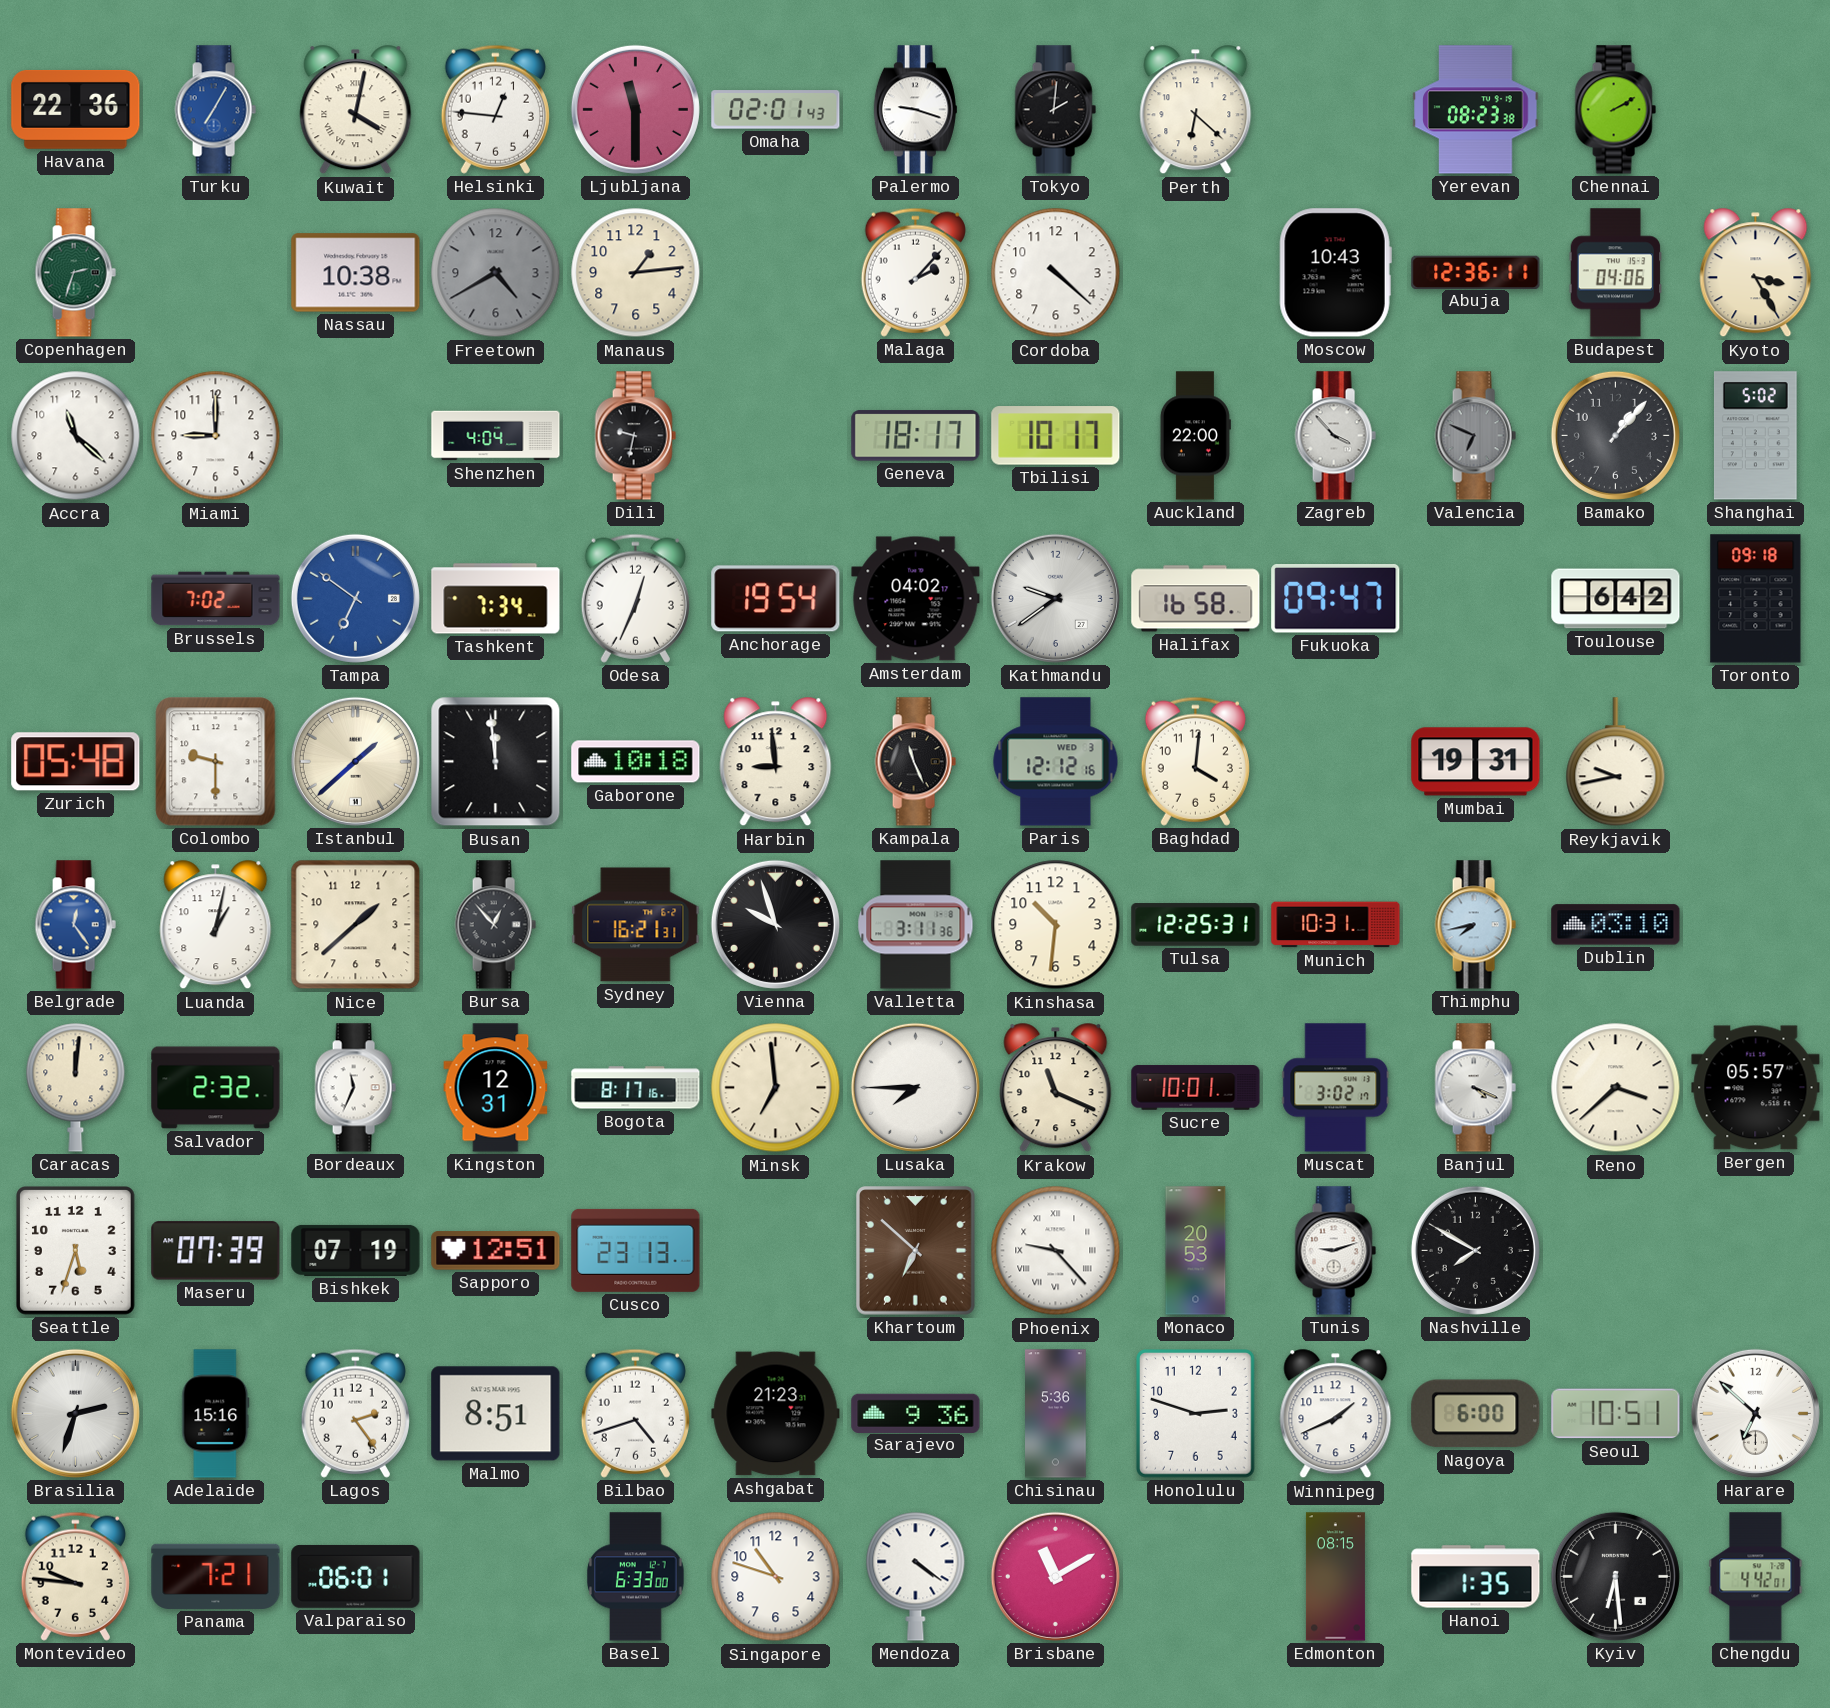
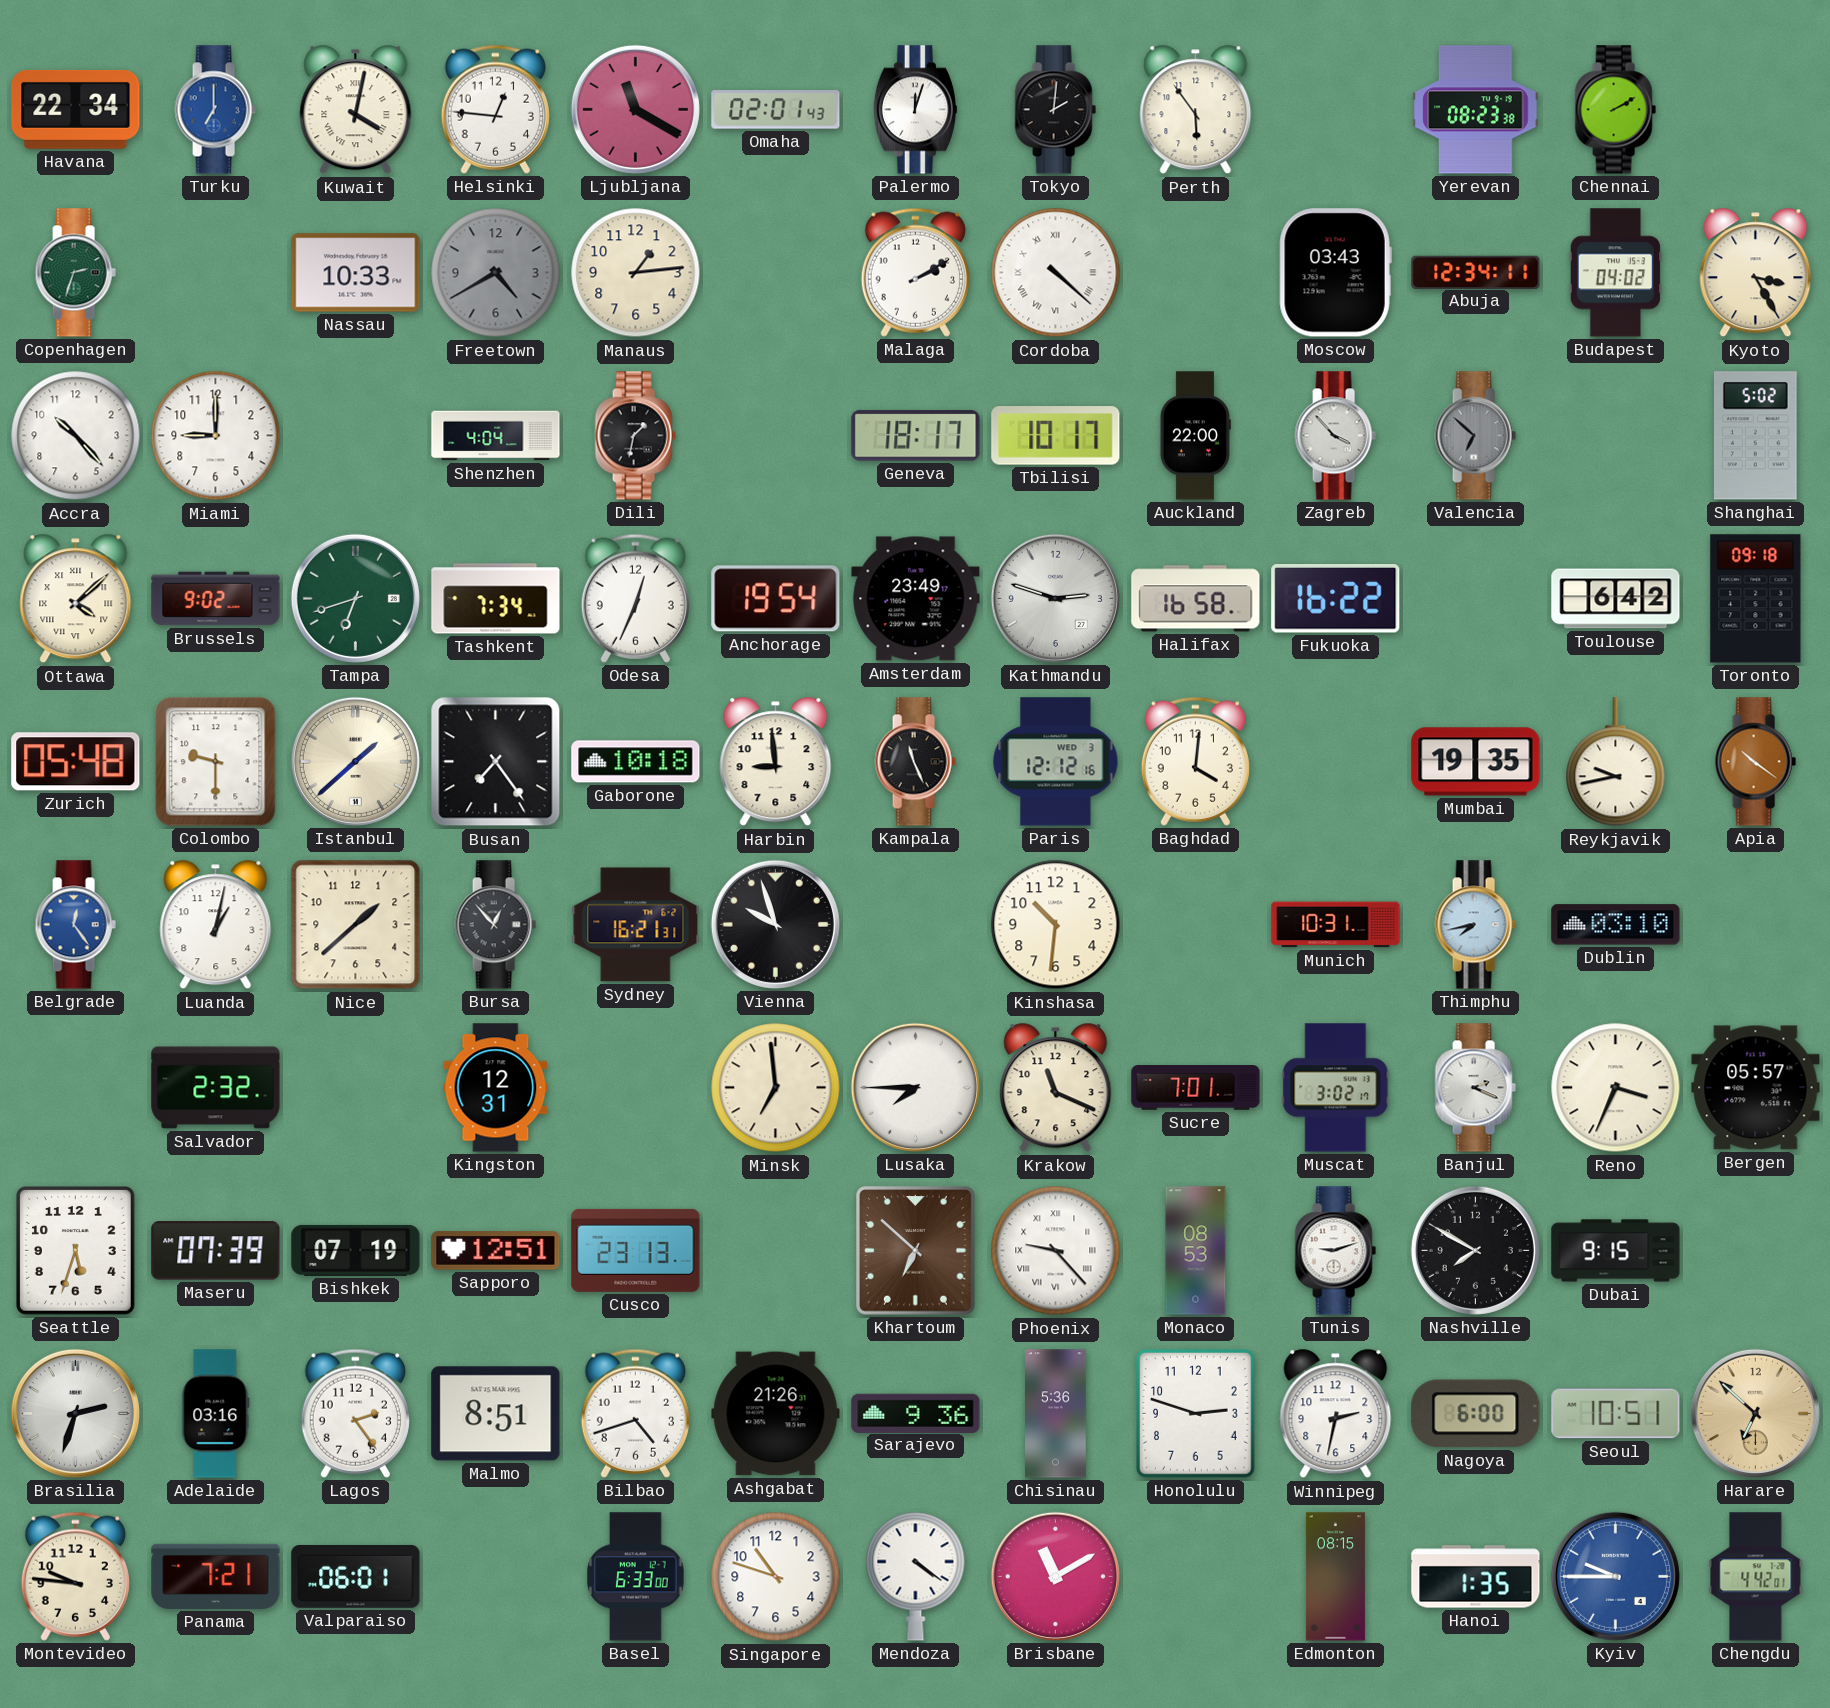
Havana: 22:36 -> 22:34
Turku: 7:05 -> 7:00
Ljubljana: 11:30 -> 11:20
Palermo: 9:18 -> 12:03
Perth: 6:22 -> 5:54
Nassau: 10:38 -> 10:33
Malaga: 2:07 -> 2:10
Cordoba numerals: Arabic -> Roman
Moscow: 10:43 -> 03:43
Abuja: 12:36 -> 12:34
Budapest: 04:06 -> 04:02
Accra: 11:22 -> 10:23
Dili: 9:32 -> 1:32
Valencia: 6:49 -> 6:52
Bamako: 1:07 -> none
Ottawa: none -> 4:08
Brussels: 7:02 -> 9:02
Tampa: 6:51 -> 6:42
Tampa dial: blue -> green
Amsterdam: 04:02 -> 23:49
Kathmandu: 9:39 -> 2:48
Fukuoka: 09:47 -> 16:22
Busan: 11:59 -> 7:24
Mumbai: 19:31 -> 19:35
Apia: none -> 10:21
Valletta: 3:11 -> none
Tulsa: 12:25 -> none
Caracas: 12:01 -> none
Bordeaux: 11:34 -> none
Bogota: 8:17 -> none
Sucre: 10:01 -> 7:01
Banjul: 4:19 -> 2:19
Reno: 3:38 -> 3:34
Monaco: 20:53 -> 08:53
Dubai: none -> 9:15
Adelaide: 15:16 -> 03:16
Ashgabat: 21:23 -> 21:26
Winnipeg: 1:41 -> 2:32
Harare dial: white -> champagne
Kyiv: 6:29 -> 9:45
Kyiv dial: black -> blue
